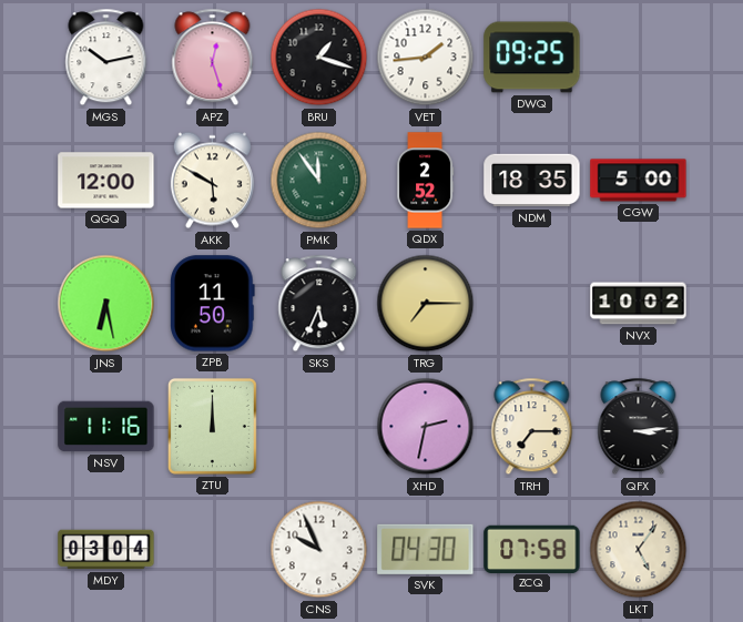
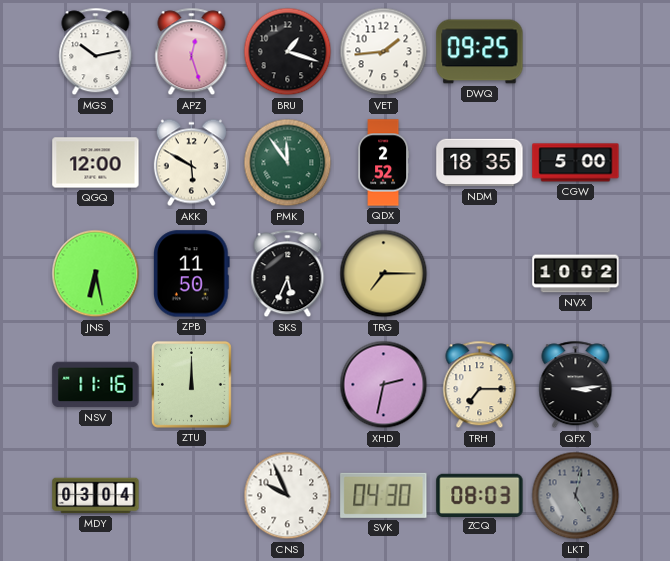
ZCQ: 07:58 -> 08:03
LKT: 5:06 -> 5:02
LKT dial: cream -> grey
